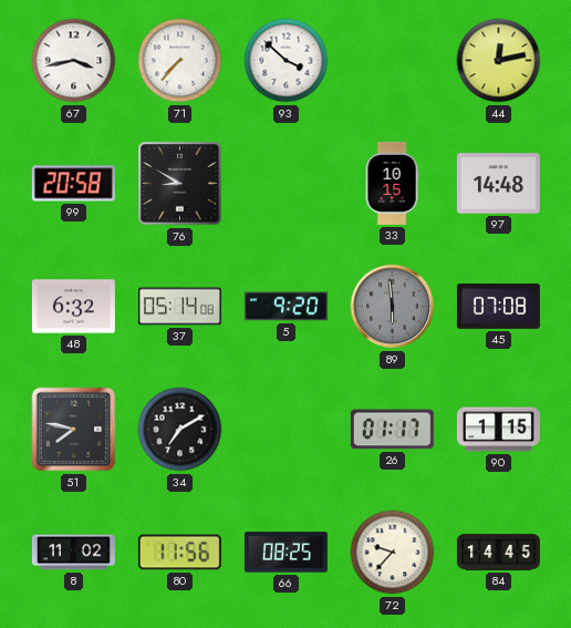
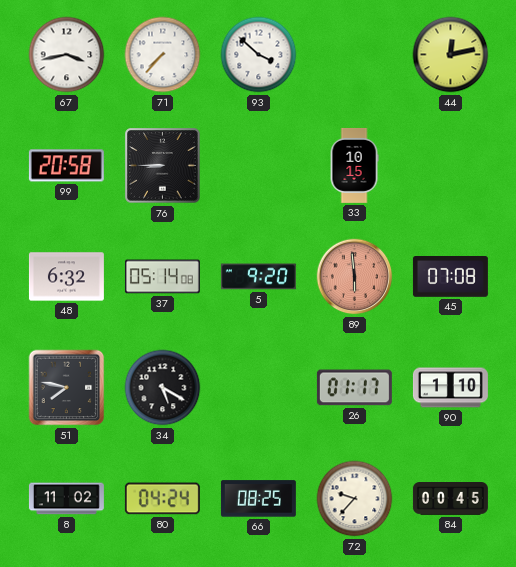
76: 8:50 -> 8:45
97: 14:48 -> none
89 dial: grey -> salmon
34: 7:10 -> 5:20
90: 1:15 -> 1:10
80: 11:56 -> 04:24
84: 14:45 -> 00:45
